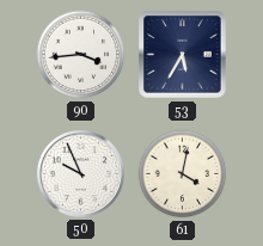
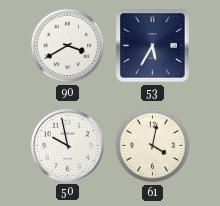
90: 3:44 -> 3:40
50: 9:56 -> 9:58
